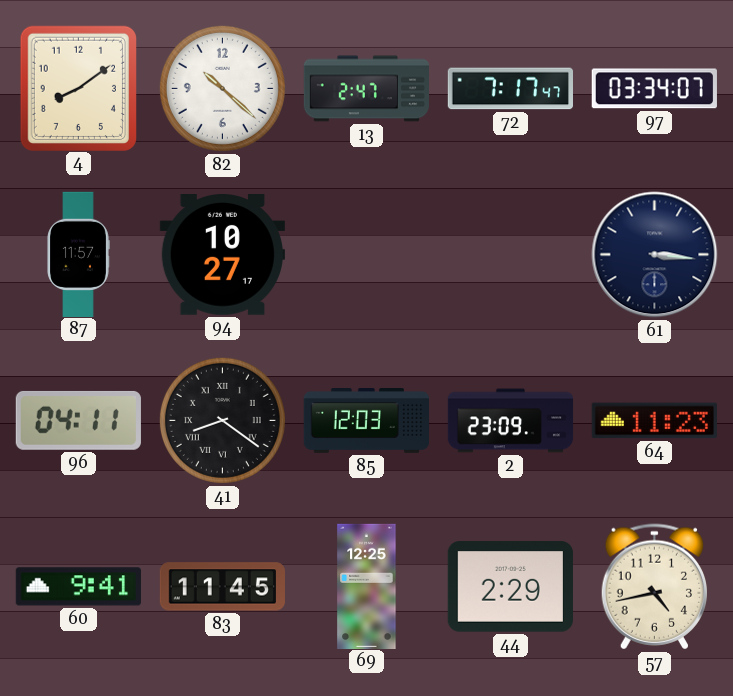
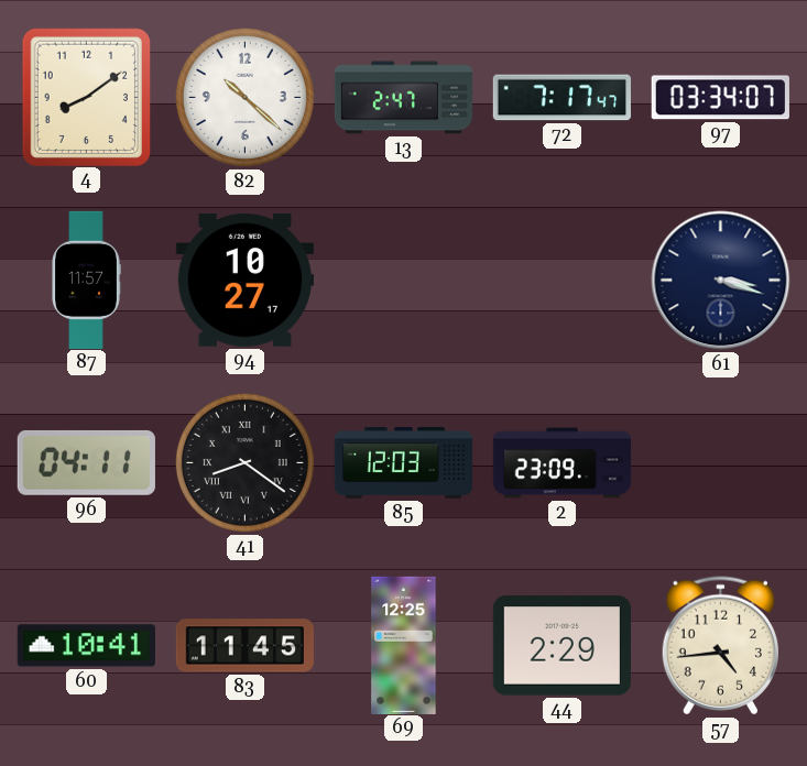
61: 3:16 -> 3:18
64: 11:23 -> none
60: 9:41 -> 10:41
57: 4:43 -> 4:44
